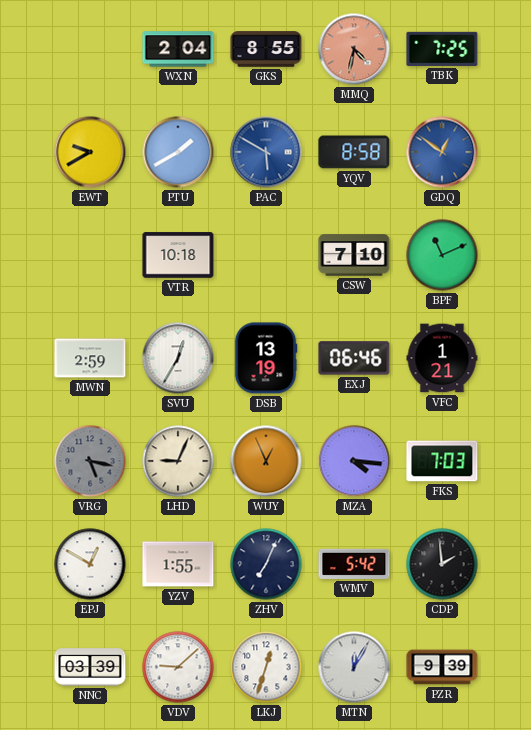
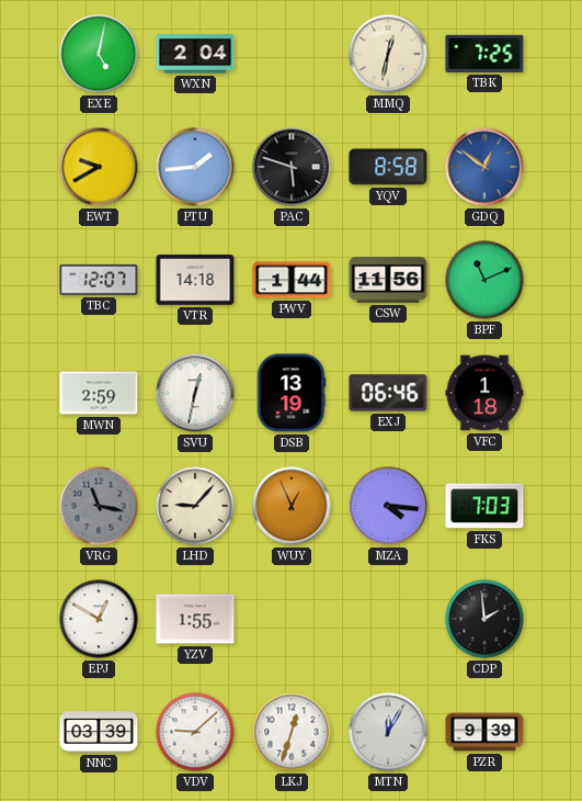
EXE: none -> 5:02
GKS: 8:55 -> none
MMQ: 4:32 -> 12:32
MMQ dial: salmon -> cream
PTU: 1:40 -> 1:44
PAC: 5:50 -> 5:48
PAC dial: blue -> black
TBC: none -> 12:07
VTR: 10:18 -> 14:18
PWV: none -> 1:44
CSW: 7:10 -> 11:56
SVU: 12:35 -> 12:32
VFC: 1:21 -> 1:18
VRG: 5:17 -> 11:17
LHD: 9:04 -> 9:07
ZHV: 7:04 -> none
WMV: 5:42 -> none
